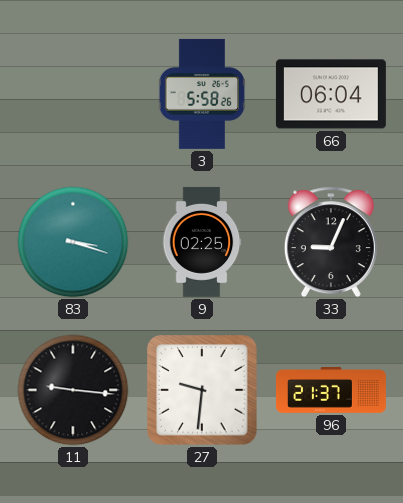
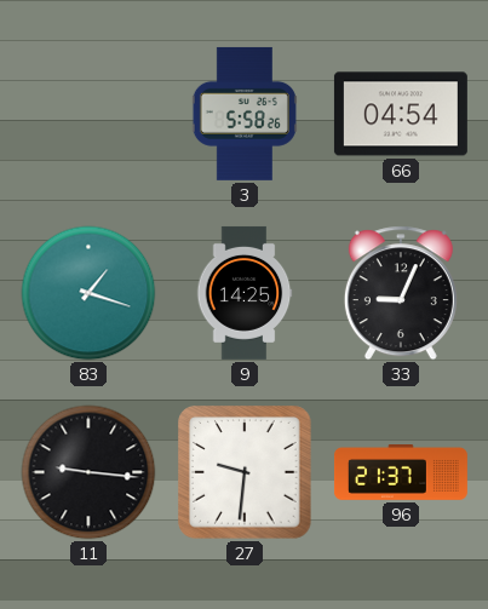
66: 06:04 -> 04:54
83: 3:18 -> 1:18
9: 02:25 -> 14:25
